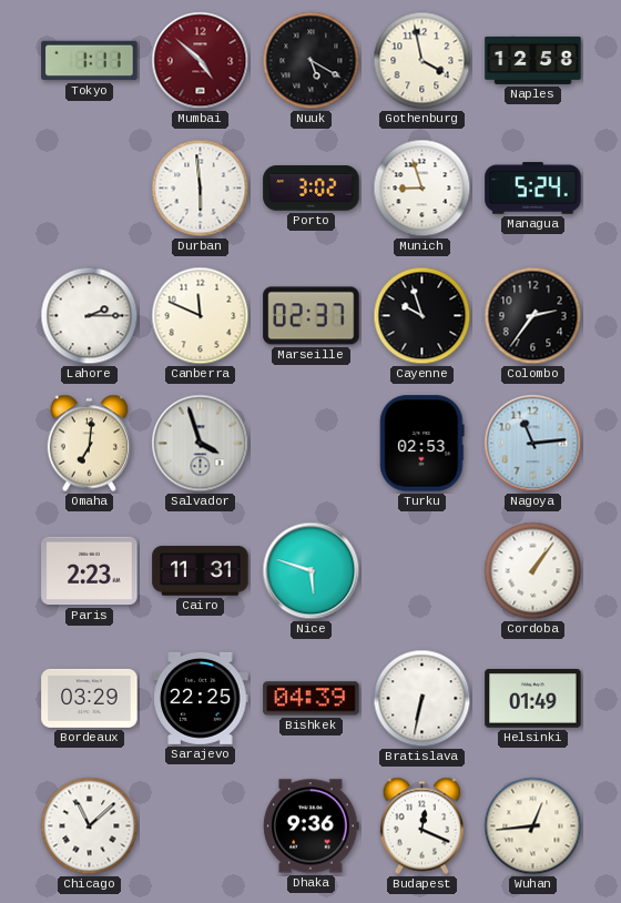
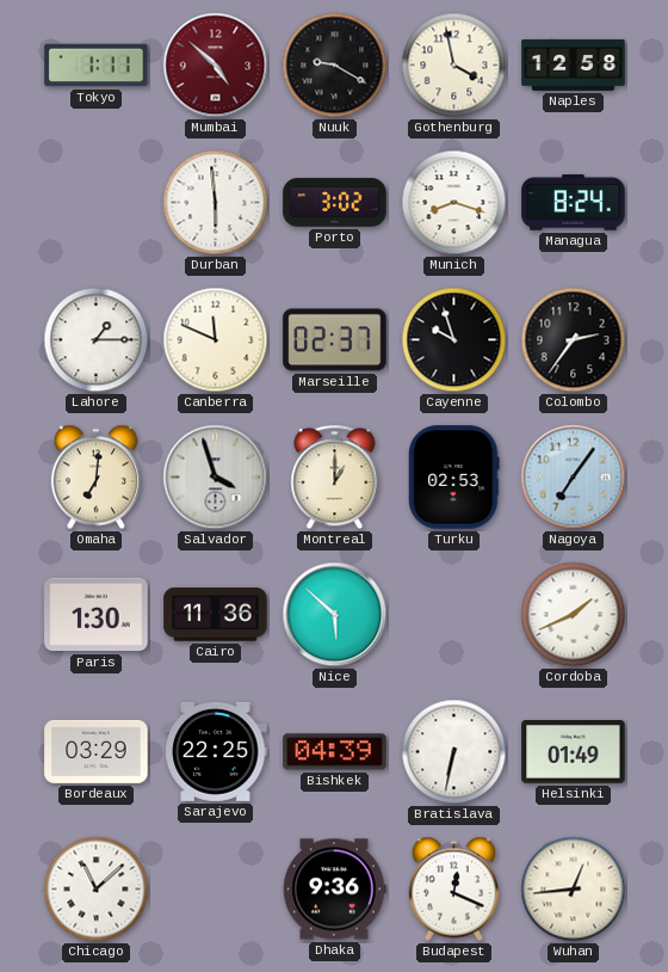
Nuuk: 5:20 -> 9:20
Munich: 8:57 -> 8:18
Managua: 5:24 -> 8:24
Lahore: 2:15 -> 1:15
Montreal: none -> 1:00
Nagoya: 11:14 -> 7:06
Paris: 2:23 -> 1:30
Cairo: 11:31 -> 11:36
Nice: 5:48 -> 5:52
Cordoba: 1:06 -> 1:41
